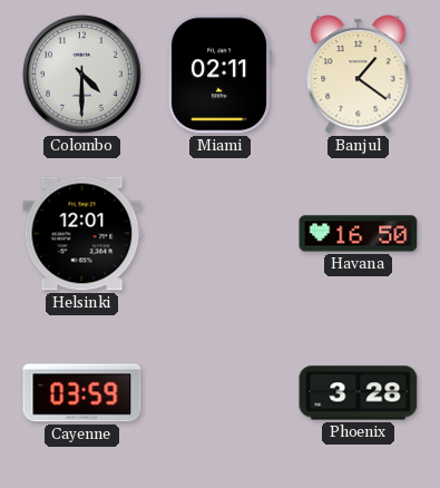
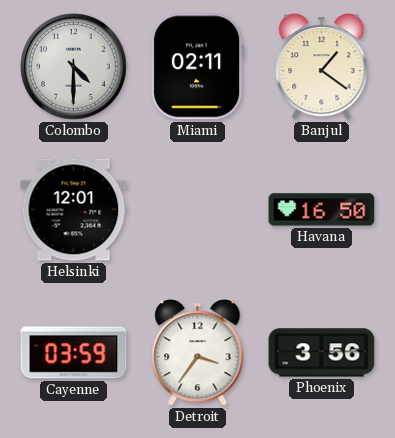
Detroit: none -> 3:36
Phoenix: 3:28 -> 3:56
